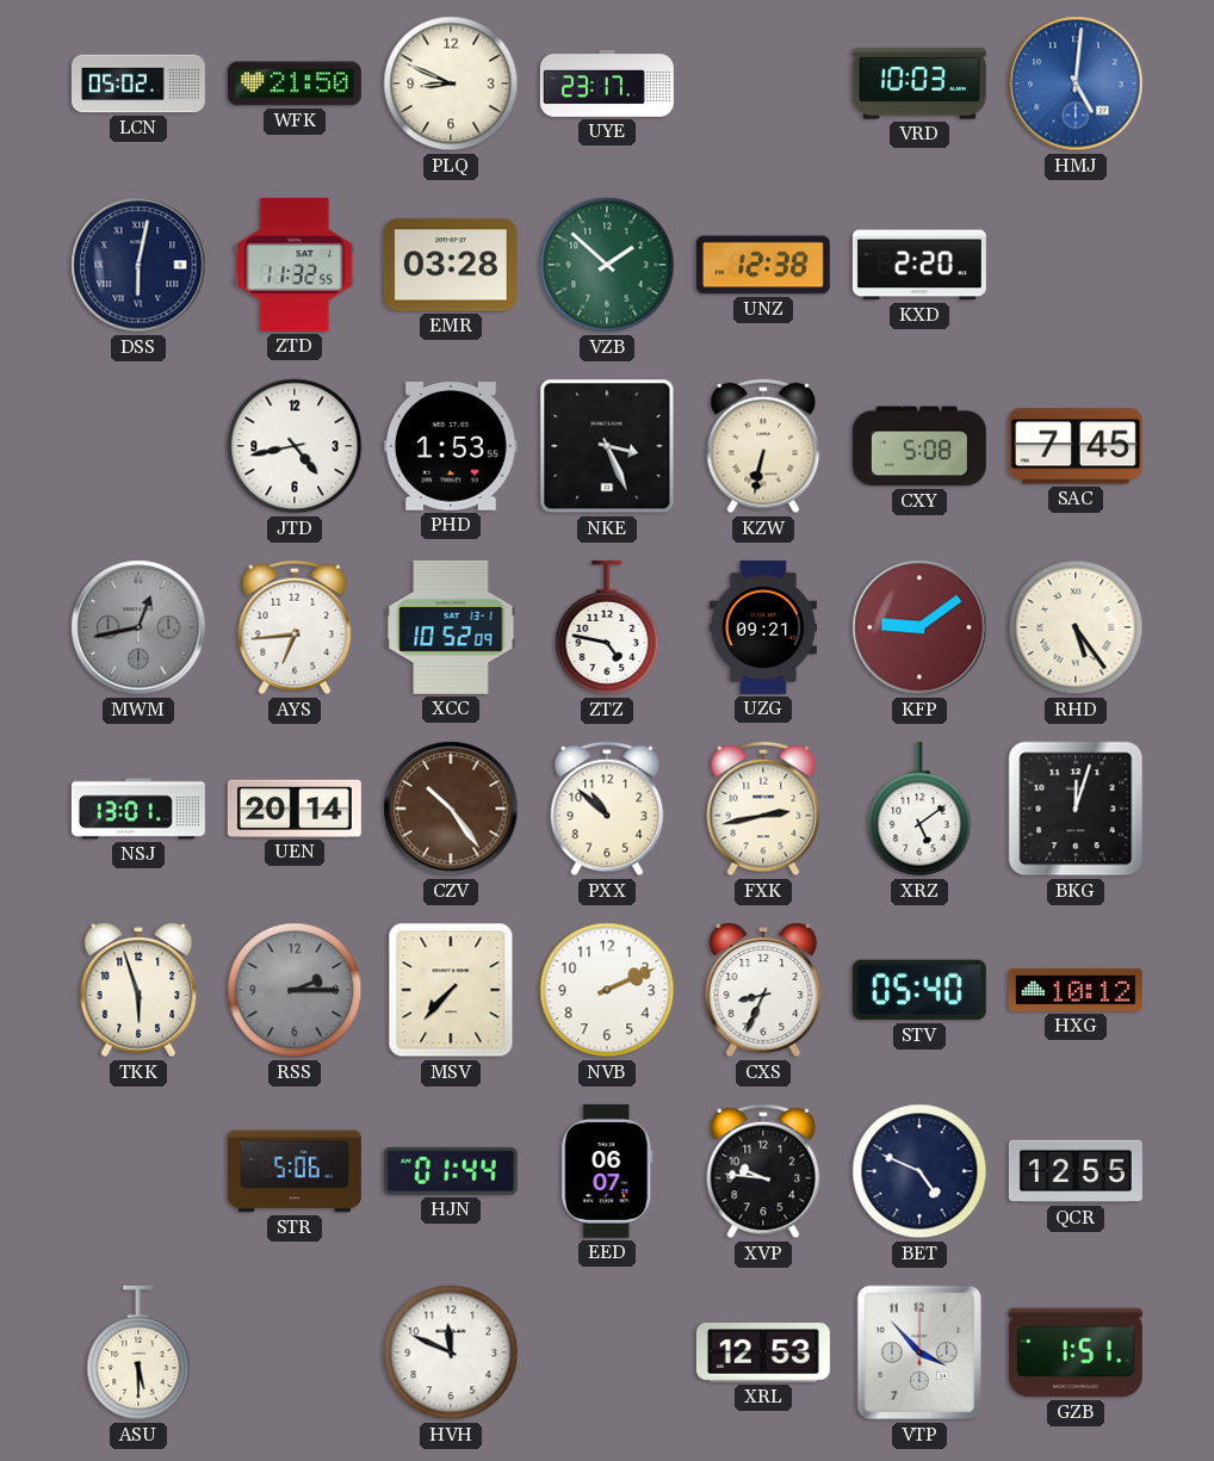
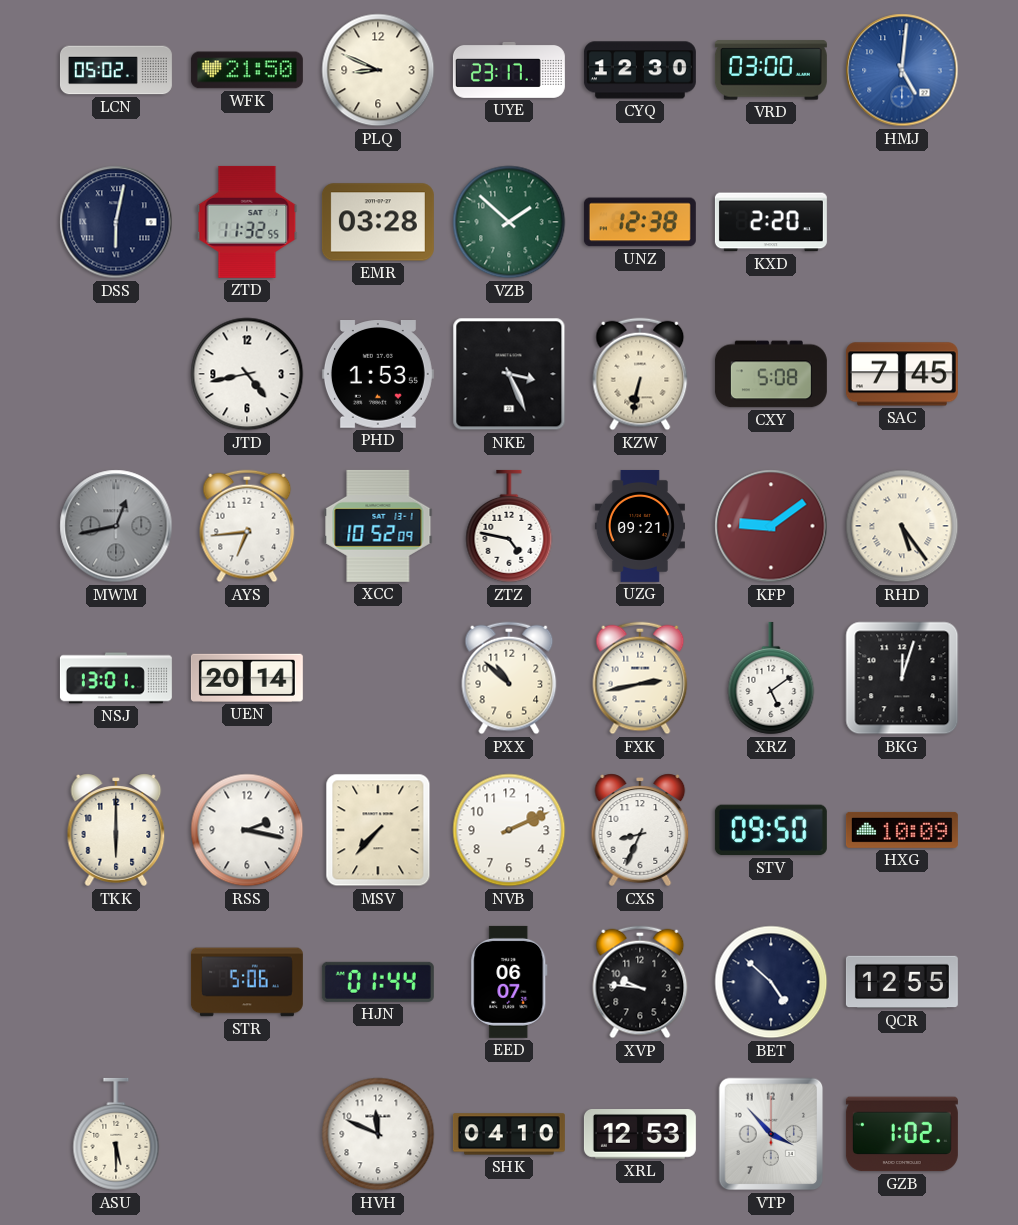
CYQ: none -> 12:30
VRD: 10:03 -> 03:00
CZV: 10:24 -> none
TKK: 5:57 -> 6:00
RSS: 2:15 -> 2:17
RSS dial: grey -> white
STV: 05:40 -> 09:50
HXG: 10:12 -> 10:09
BET: 4:49 -> 4:52
SHK: none -> 04:10
GZB: 1:51 -> 1:02
